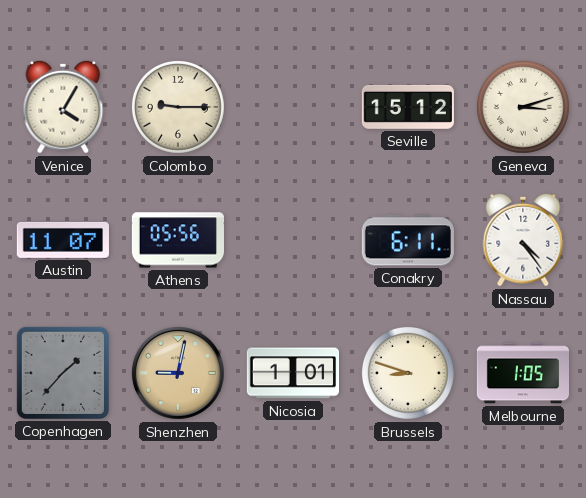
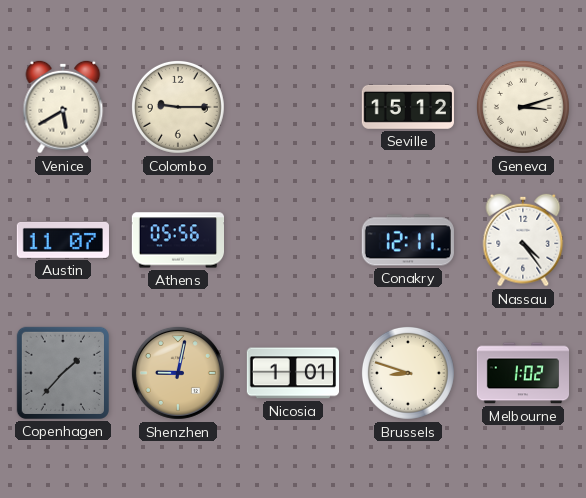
Venice: 4:05 -> 5:40
Conakry: 6:11 -> 12:11
Melbourne: 1:05 -> 1:02
